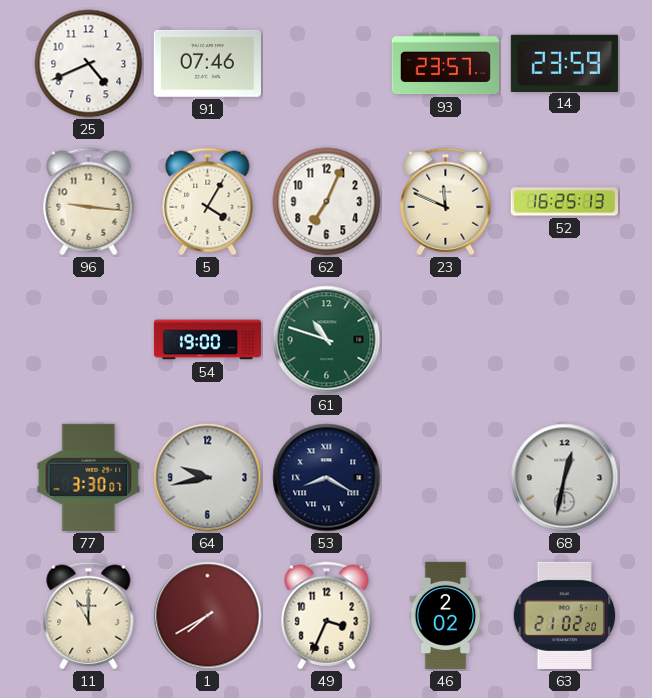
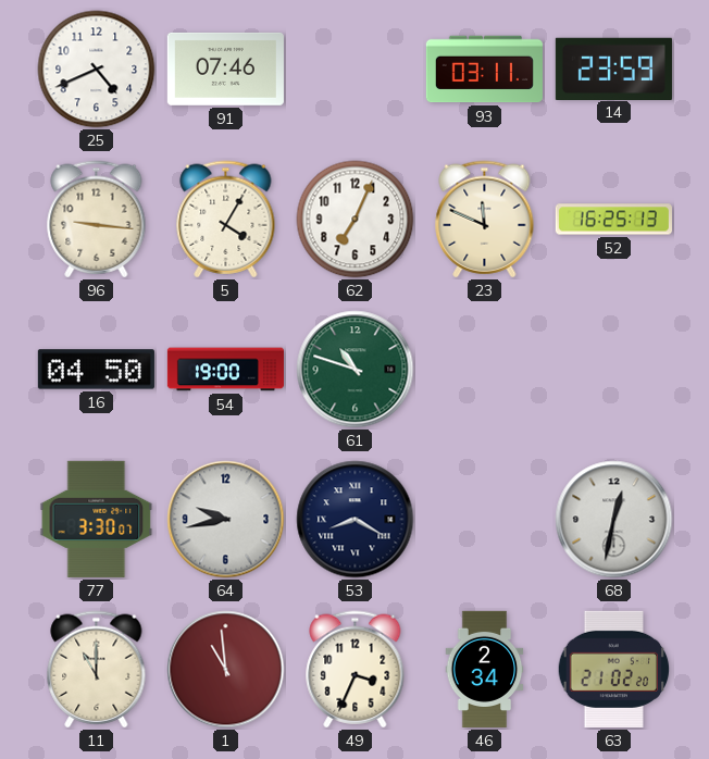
93: 23:57 -> 03:11
16: none -> 04:50
1: 7:40 -> 10:59
46: 2:02 -> 2:34
